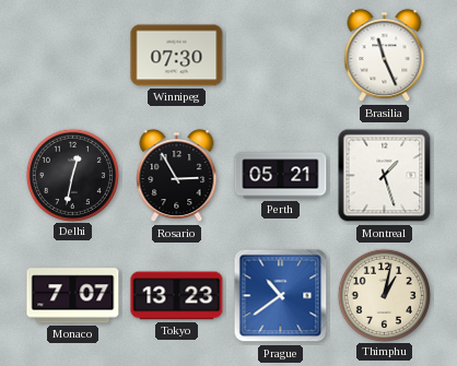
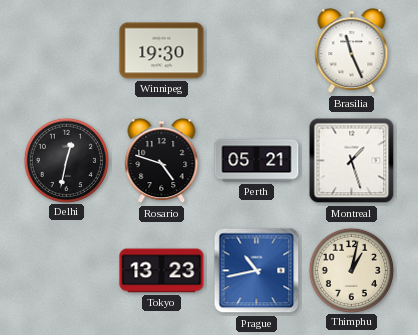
Winnipeg: 07:30 -> 19:30
Rosario: 2:55 -> 4:48
Monaco: 7:07 -> none
Prague: 10:39 -> 10:43
